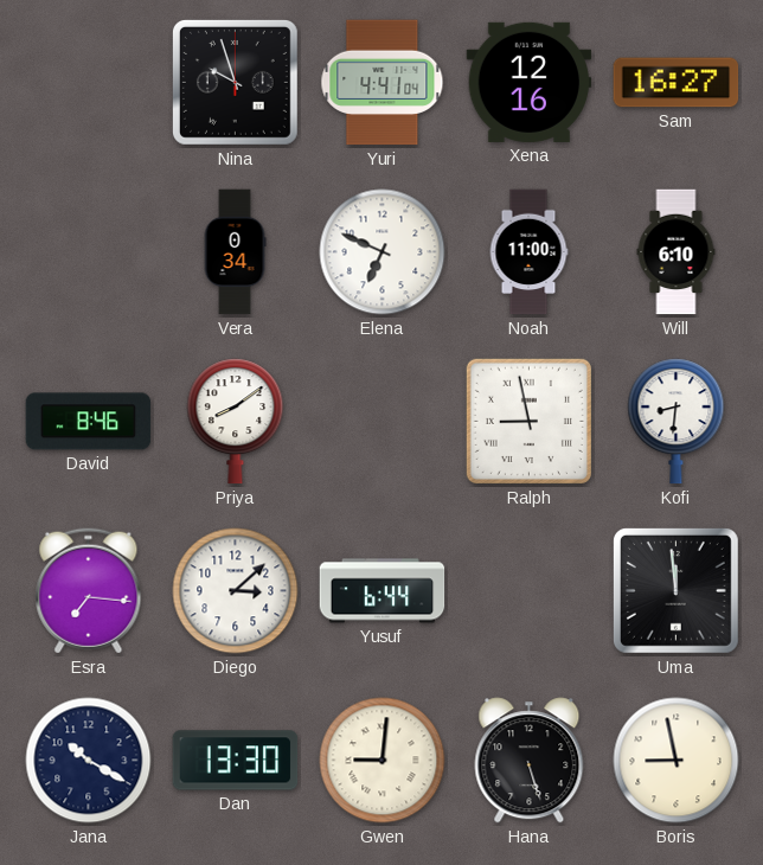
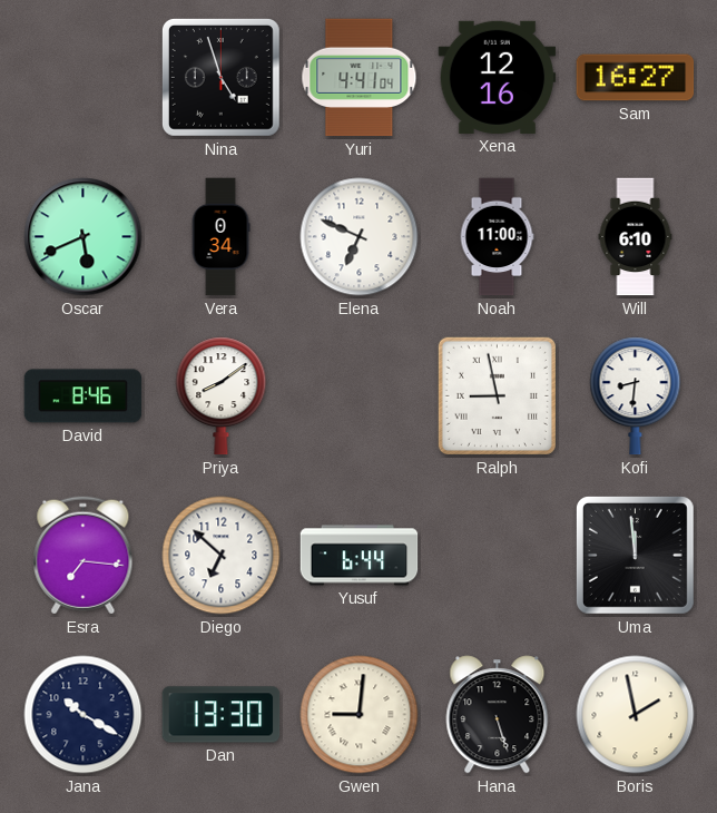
Nina: 9:57 -> 4:57
Oscar: none -> 5:41
Diego: 3:08 -> 6:52
Boris: 8:58 -> 1:58
